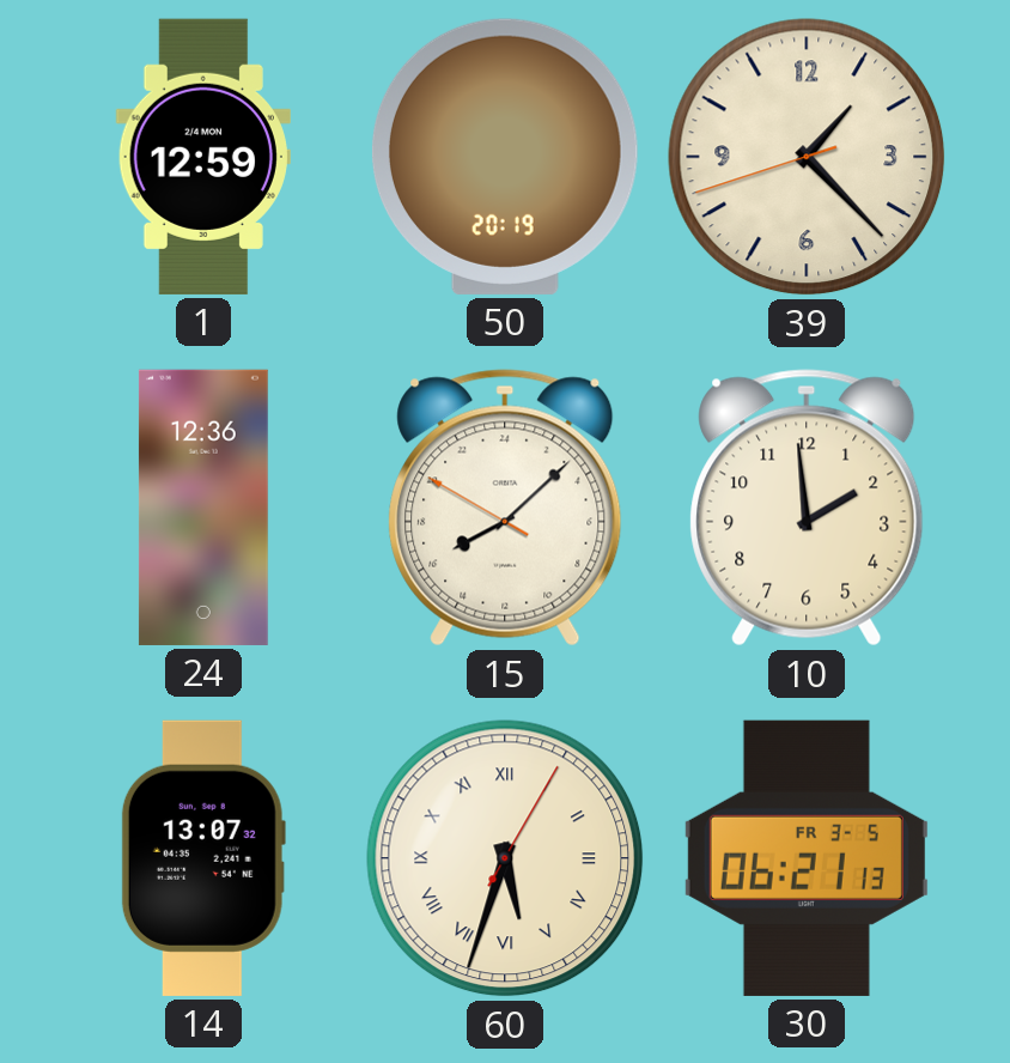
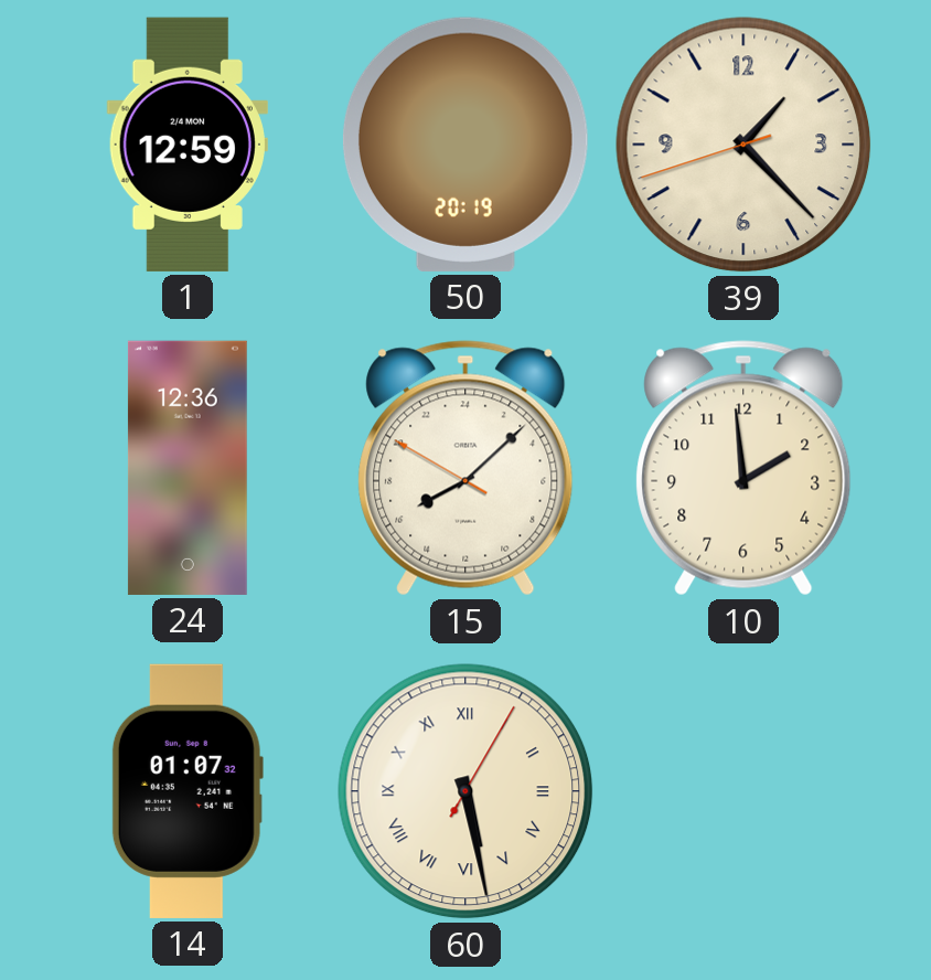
14: 13:07 -> 01:07
60: 5:33 -> 5:28
30: 06:21 -> none
